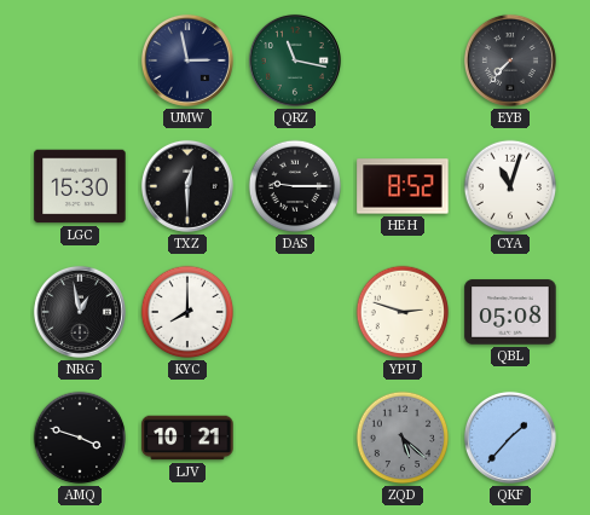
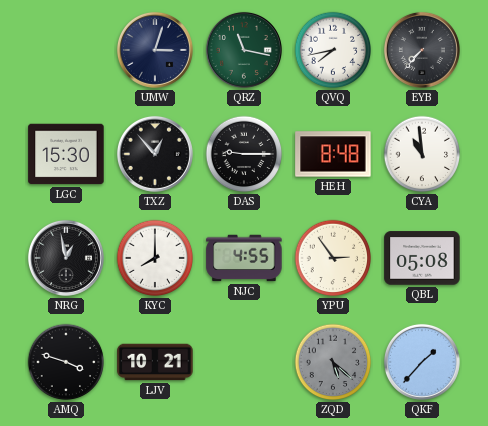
UMW: 2:58 -> 3:03
QVQ: none -> 7:43
TXZ: 12:30 -> 12:53
HEH: 8:52 -> 8:48
CYA: 11:03 -> 10:59
NJC: none -> 4:55
YPU: 2:48 -> 2:54
